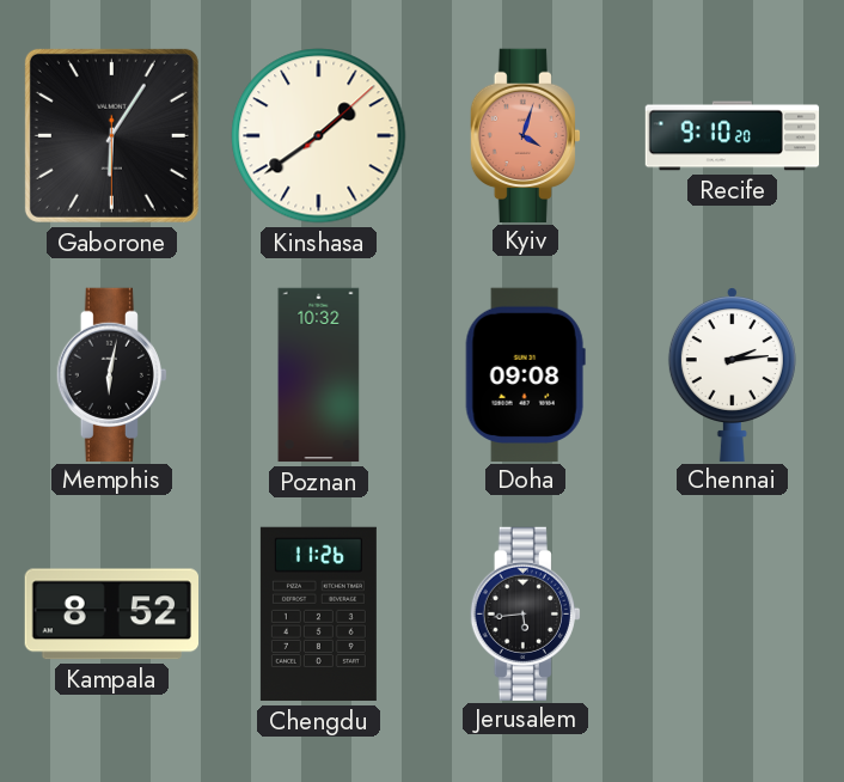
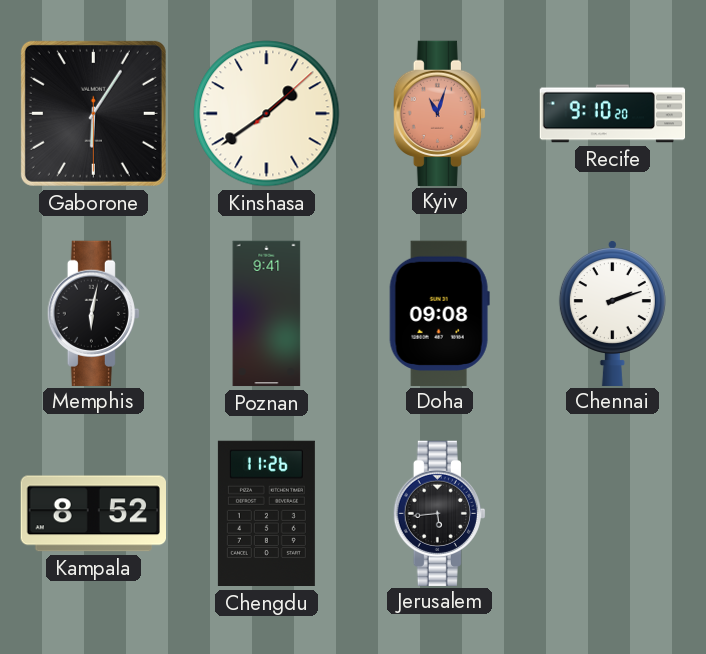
Kyiv: 4:03 -> 11:03
Poznan: 10:32 -> 9:41
Chennai: 2:14 -> 2:12
